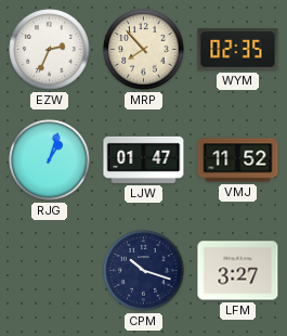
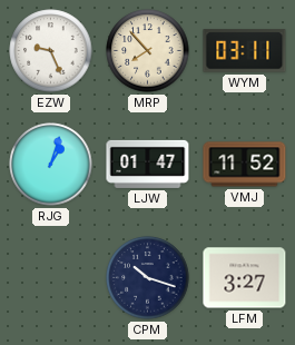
EZW: 2:34 -> 9:26
WYM: 02:35 -> 03:11
